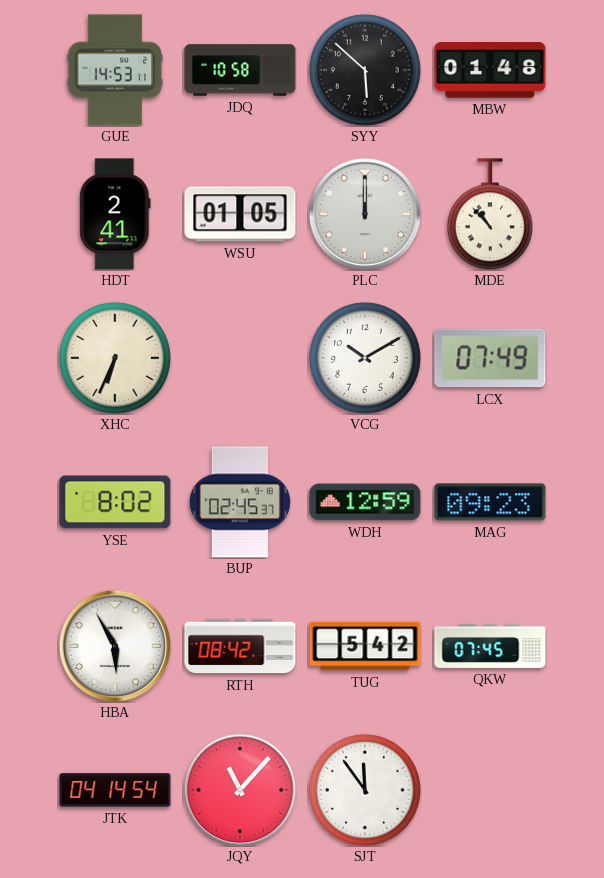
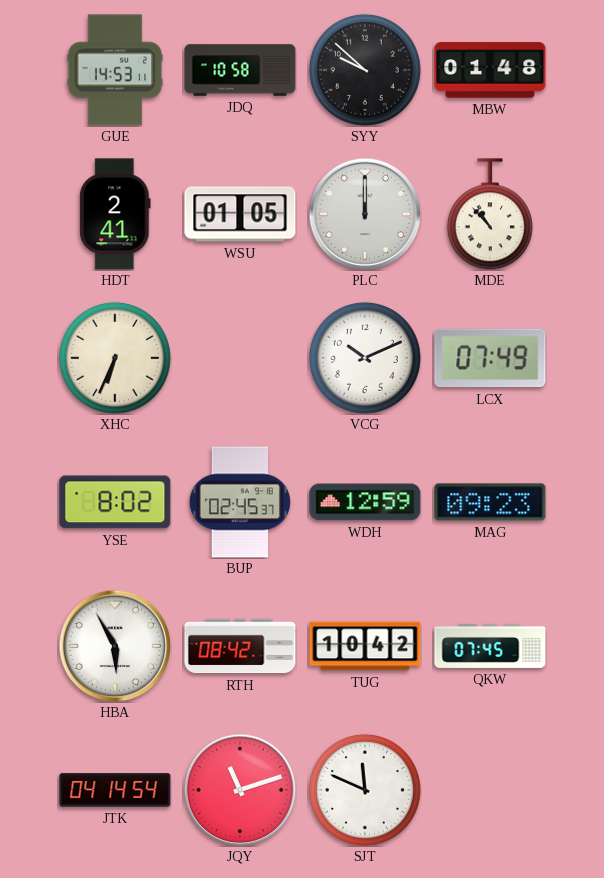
SYY: 5:52 -> 9:52
VCG: 10:10 -> 10:11
TUG: 5:42 -> 10:42
JQY: 11:07 -> 11:12
SJT: 11:54 -> 11:49
